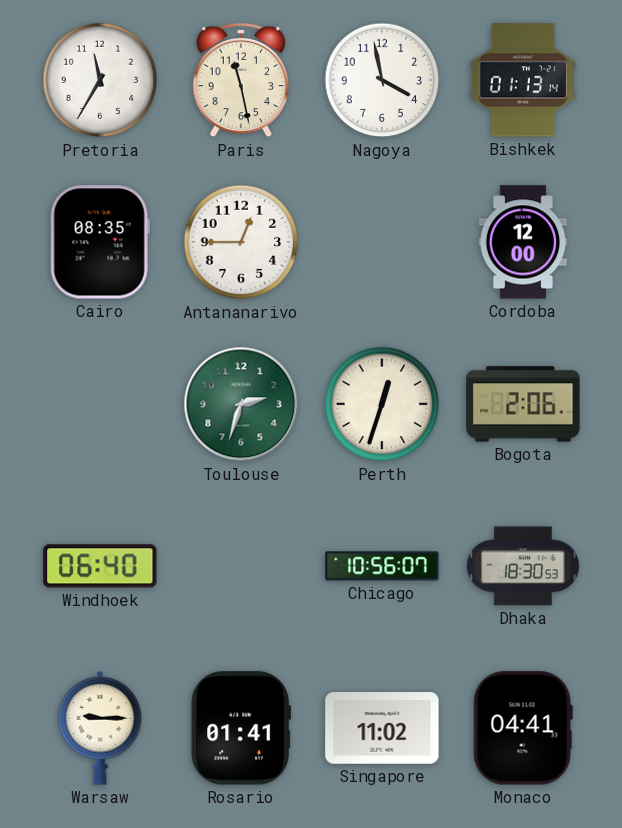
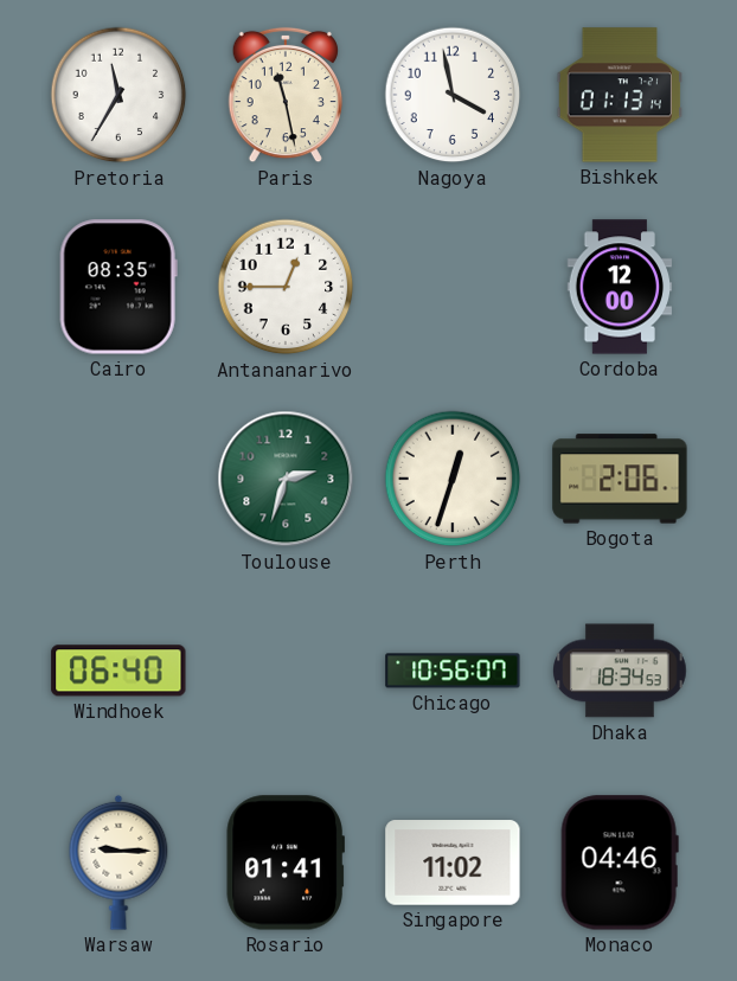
Dhaka: 18:30 -> 18:34
Monaco: 04:41 -> 04:46
